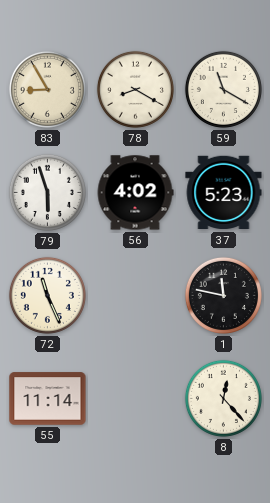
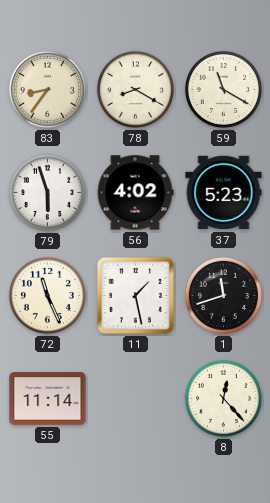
83: 8:55 -> 8:36
11: none -> 1:28
1: 11:47 -> 11:42
